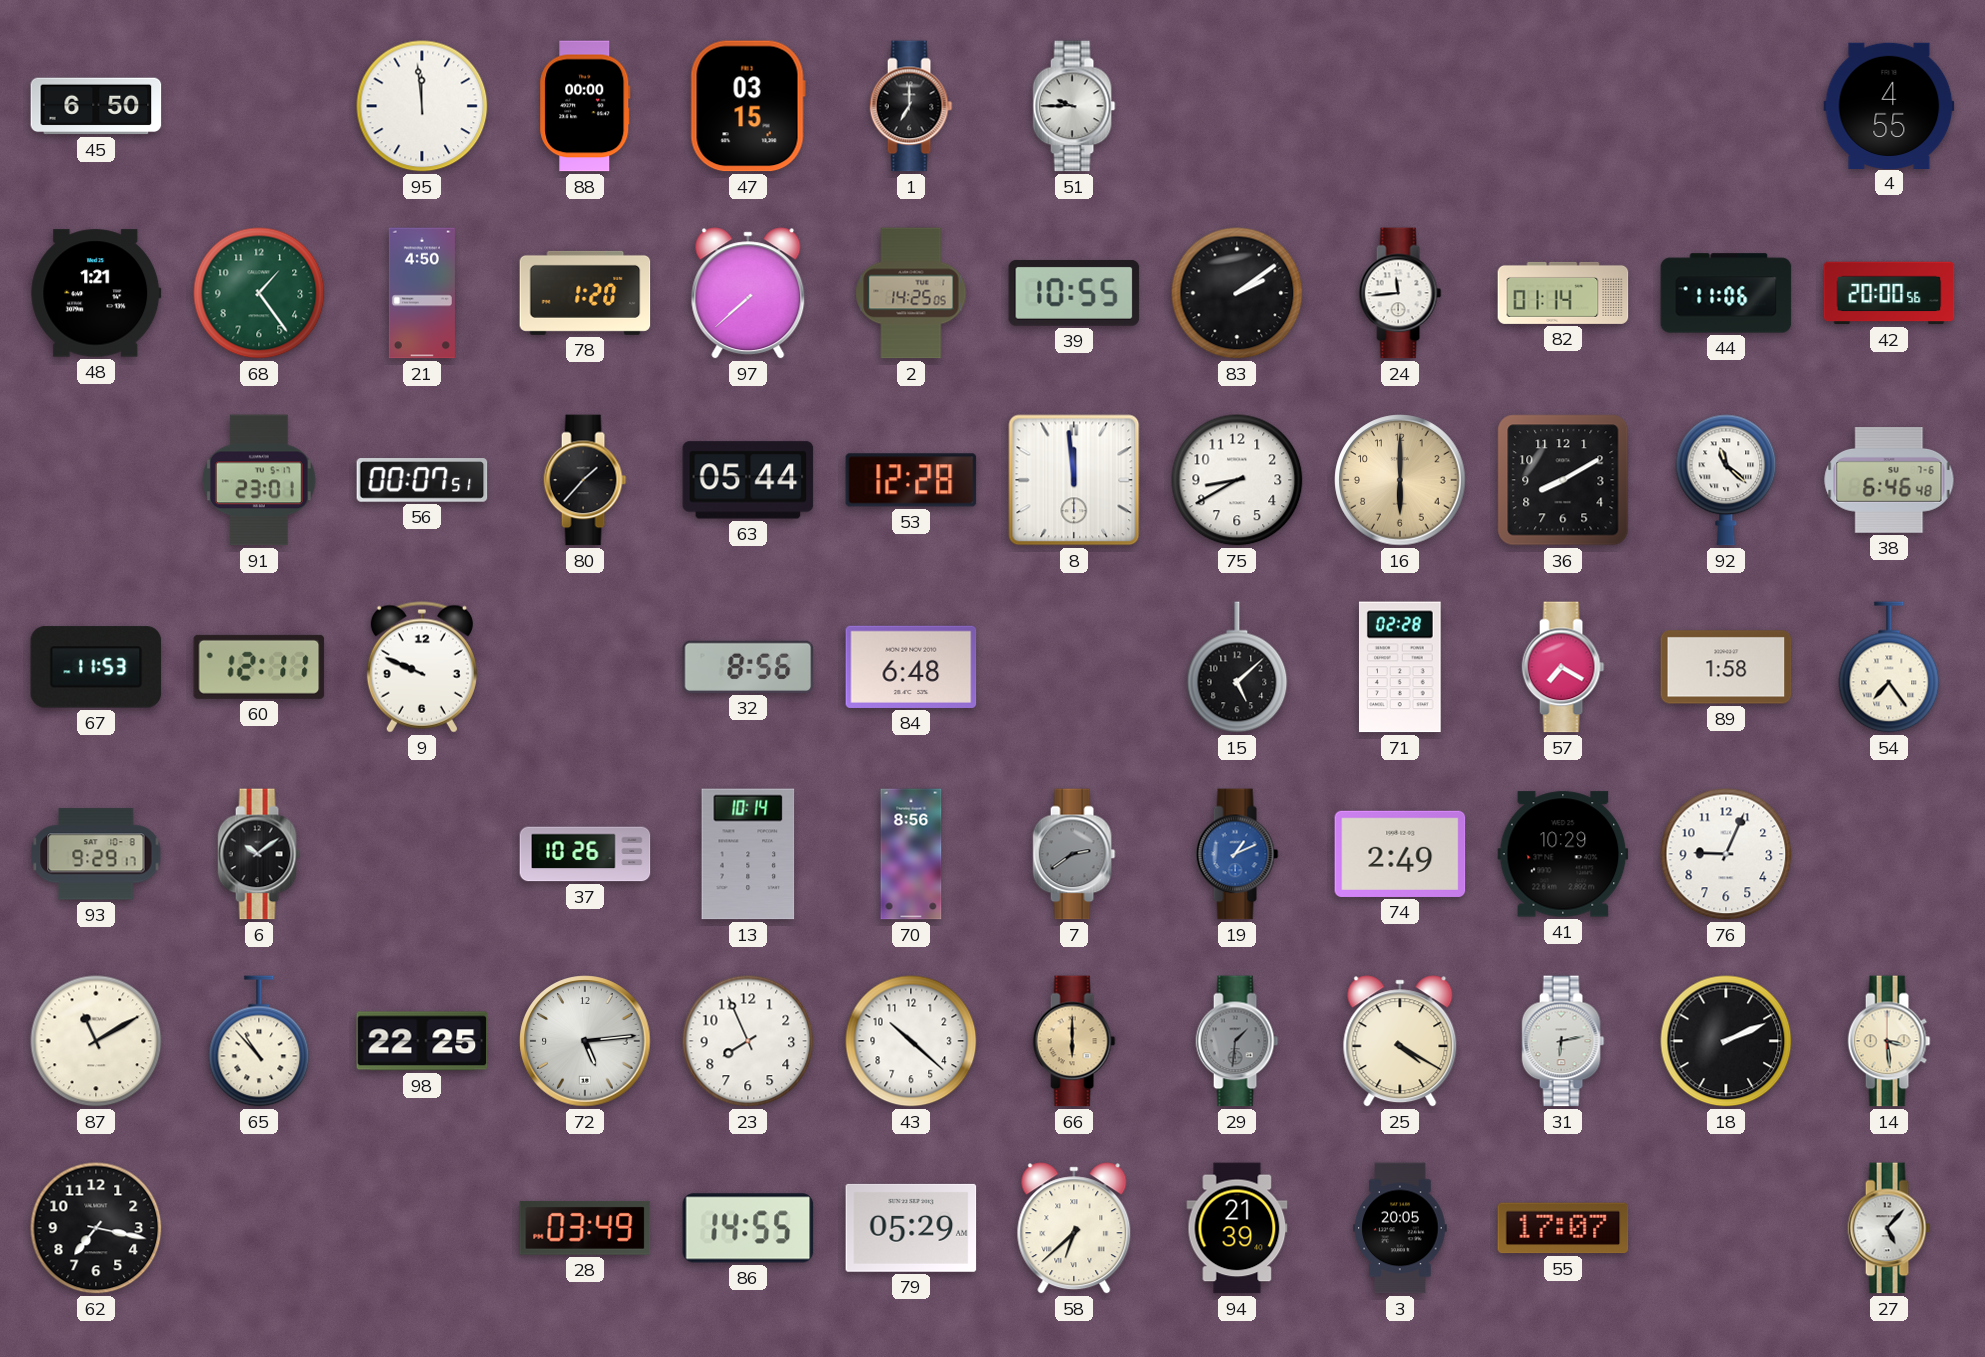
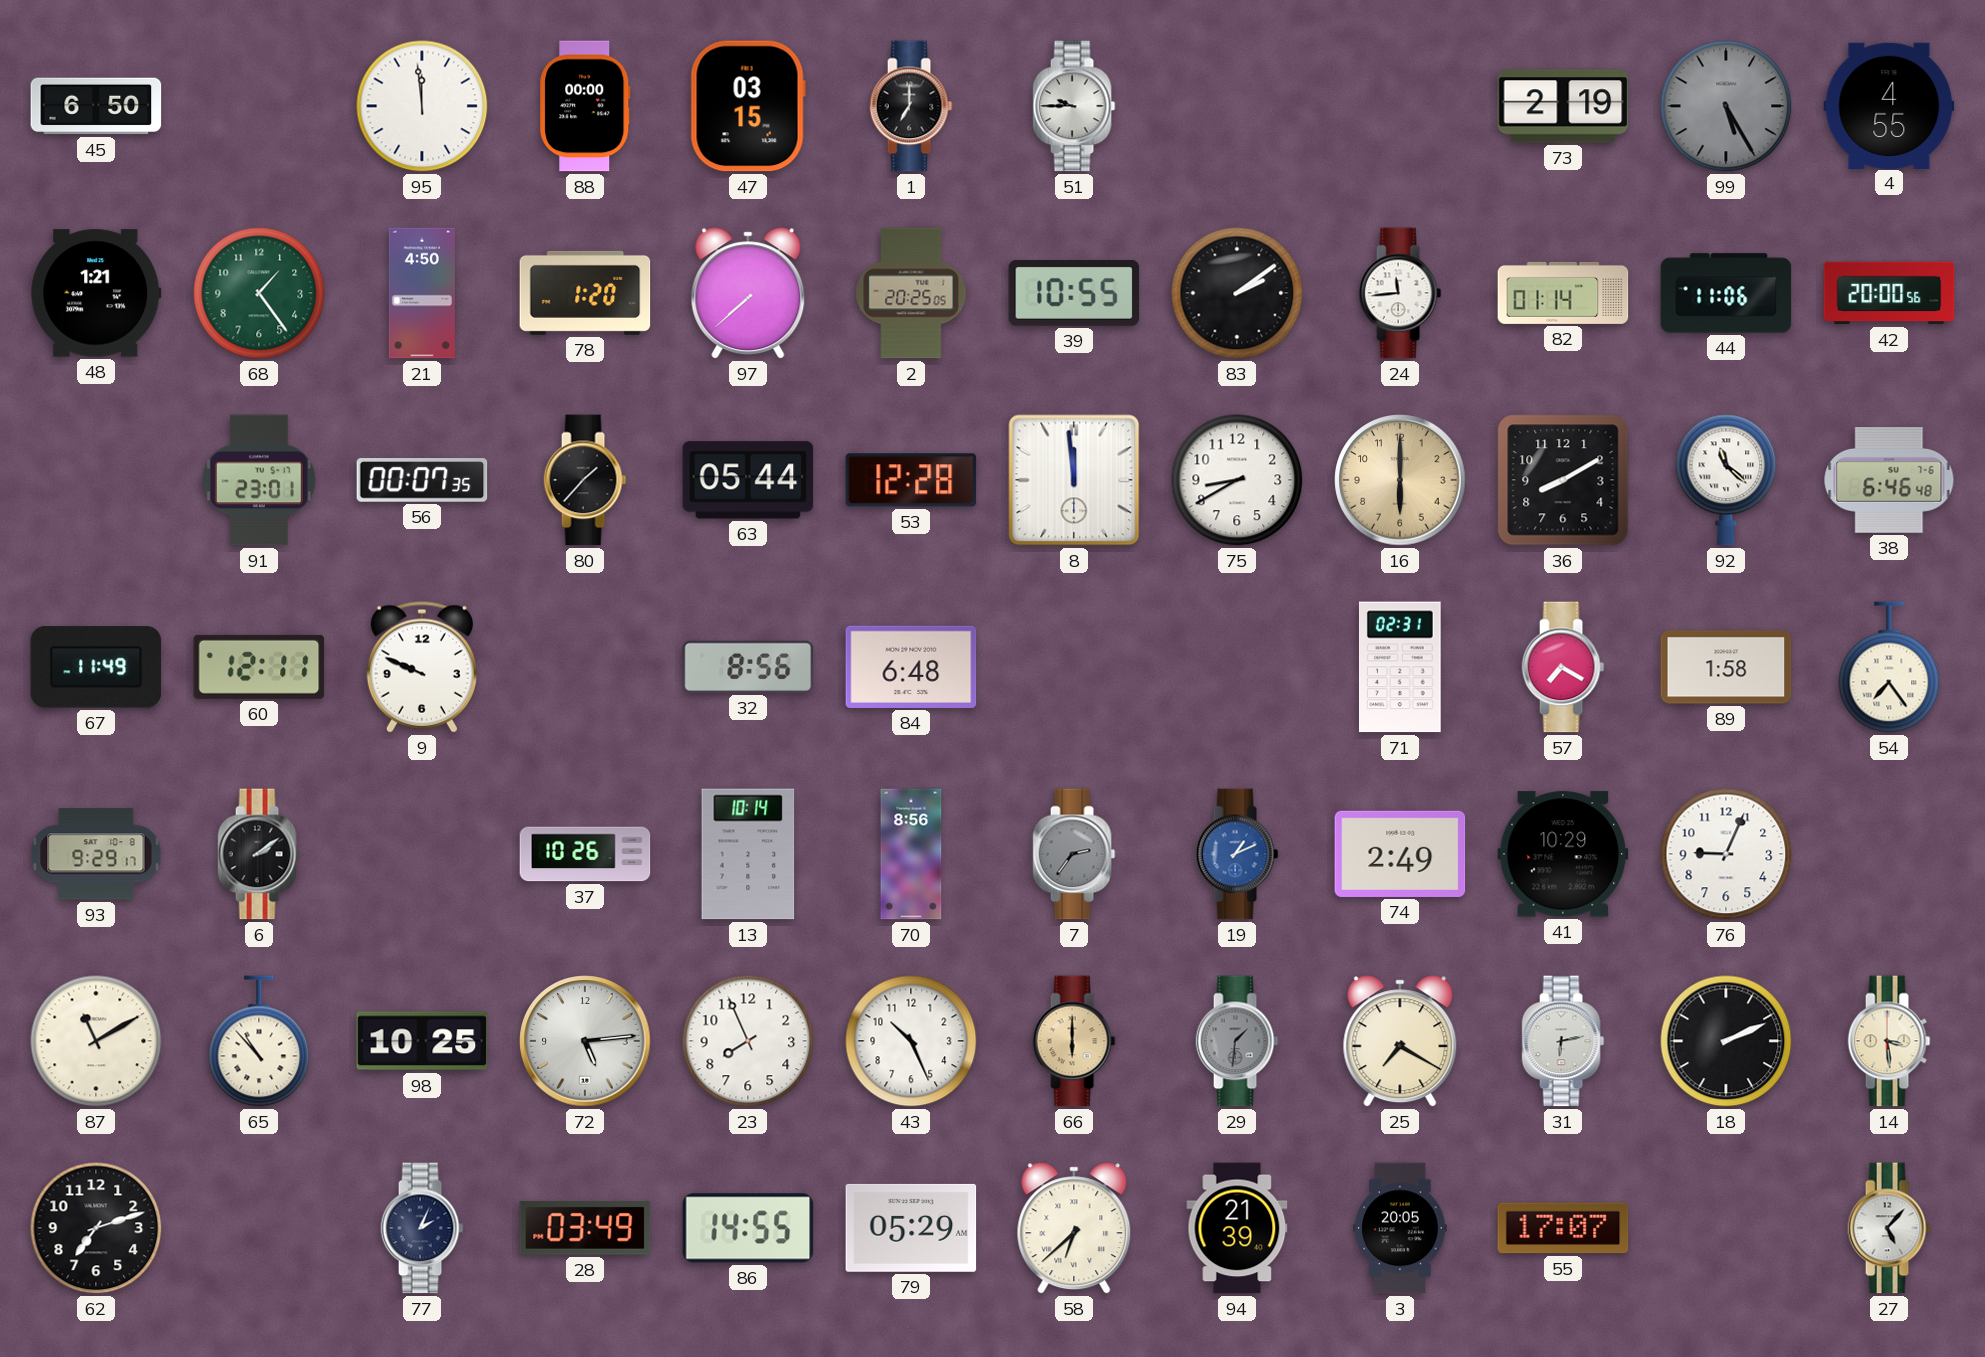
73: none -> 2:19
99: none -> 5:25
2: 14:25 -> 20:25
56: 00:07:51 -> 00:07:35
67: 11:53 -> 11:49
15: 5:08 -> none
71: 02:28 -> 02:31
6: 10:09 -> 2:09
7: 2:39 -> 2:36
98: 22:25 -> 10:25
43: 10:22 -> 10:26
25: 4:20 -> 7:20
62: 7:17 -> 7:12
77: none -> 2:04
